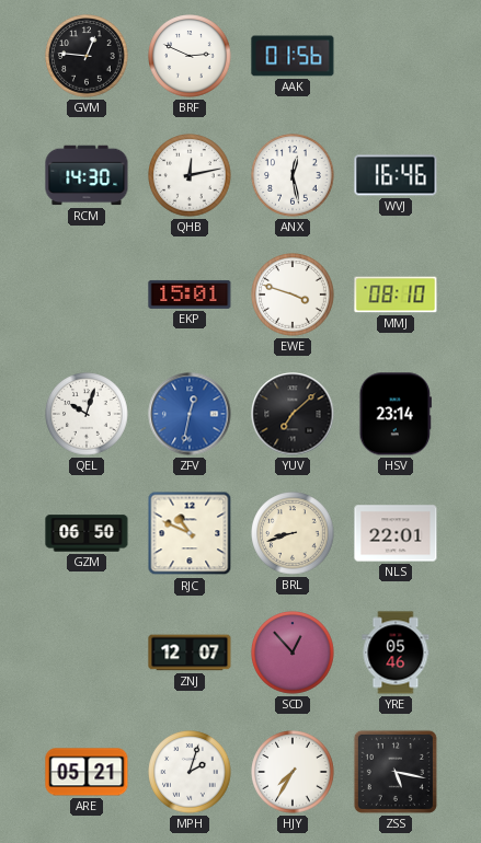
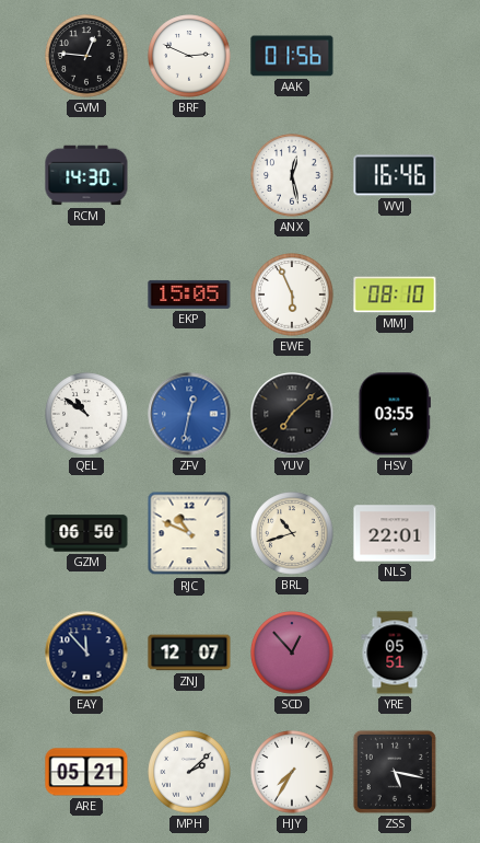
QHB: 12:13 -> none
EKP: 15:01 -> 15:05
EWE: 3:48 -> 5:56
QEL: 10:03 -> 10:51
HSV: 23:14 -> 03:55
BRL: 8:42 -> 10:42
EAY: none -> 11:53
YRE: 05:46 -> 05:51
MPH: 2:03 -> 2:08
